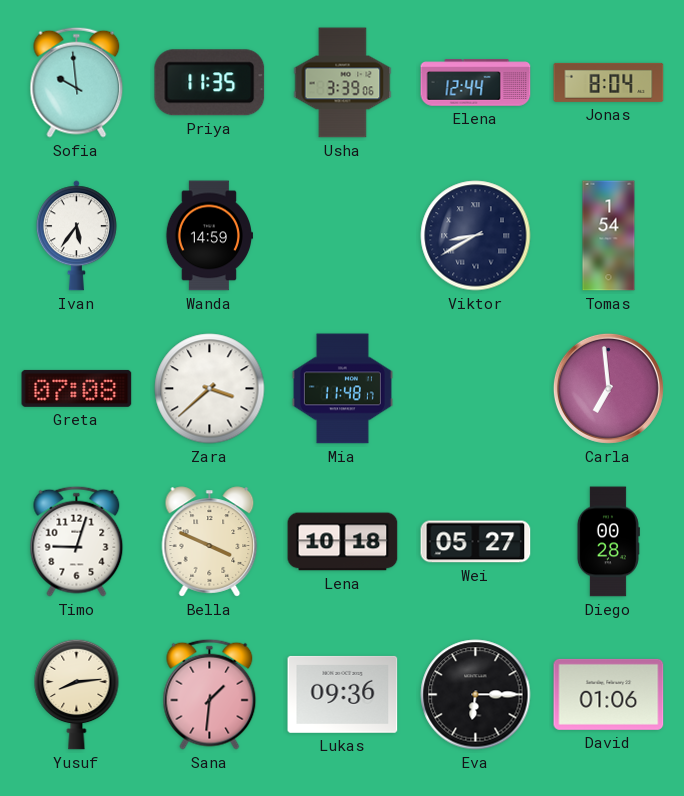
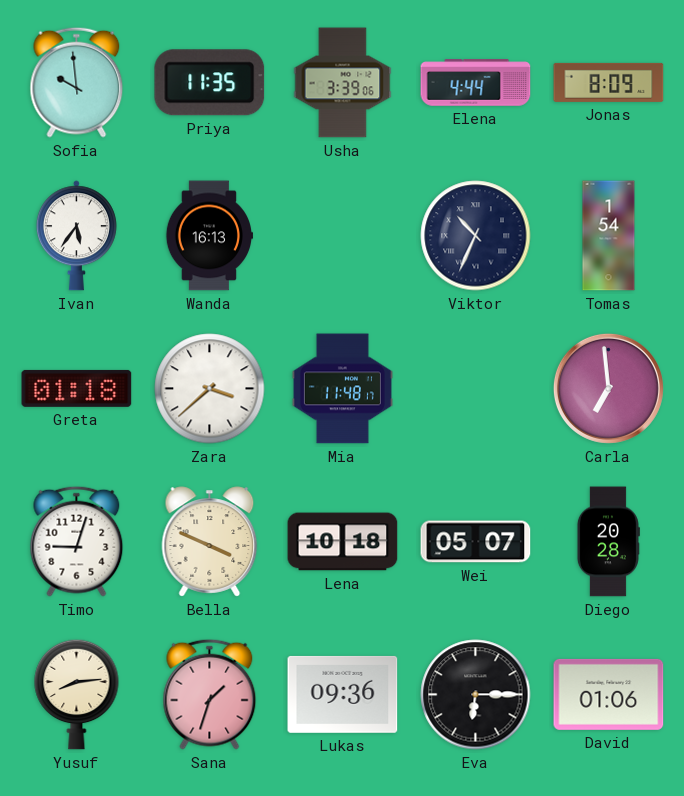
Elena: 12:44 -> 4:44
Jonas: 8:04 -> 8:09
Wanda: 14:59 -> 16:13
Viktor: 8:40 -> 10:34
Greta: 07:08 -> 01:18
Wei: 05:27 -> 05:07
Diego: 00:28 -> 20:28
Sana: 1:31 -> 1:33
